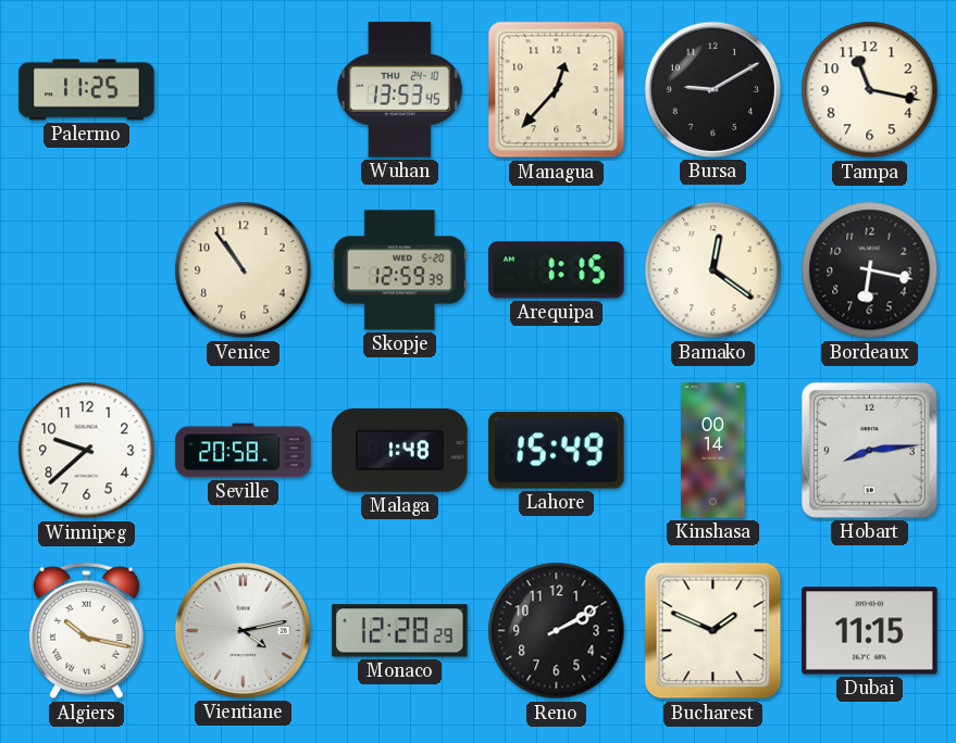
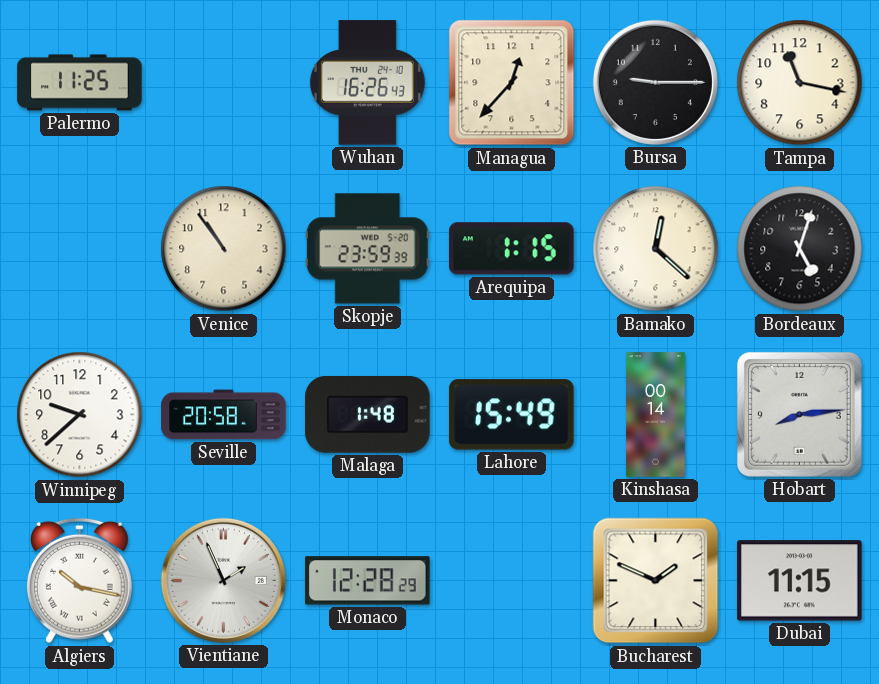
Wuhan: 13:53 -> 16:26
Bursa: 9:10 -> 9:15
Skopje: 12:59 -> 23:59
Bamako: 12:21 -> 12:22
Bordeaux: 6:17 -> 5:03
Vientiane: 4:13 -> 1:56
Reno: 2:10 -> none
